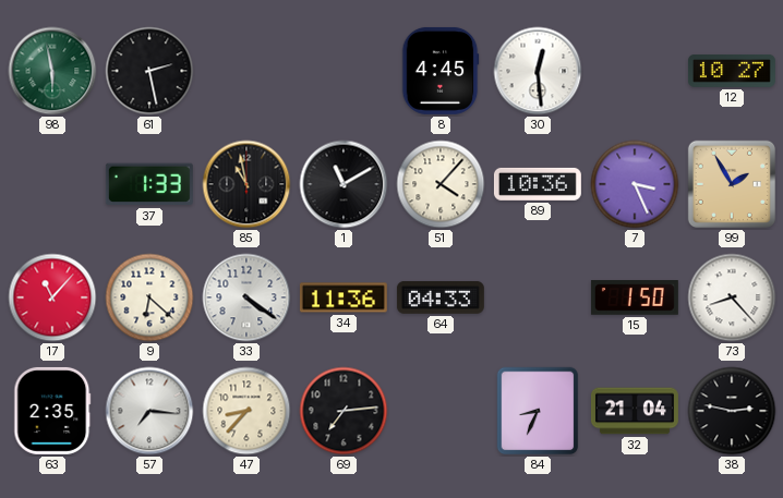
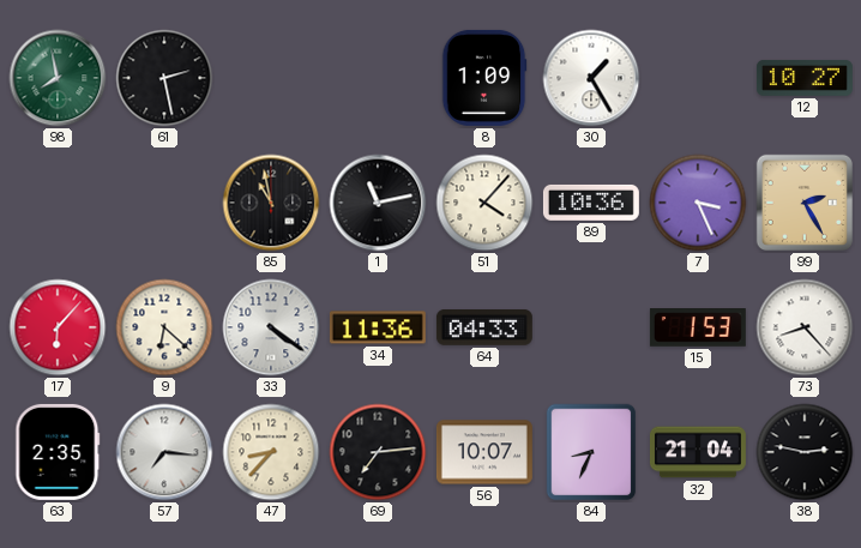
98: 5:58 -> 7:58
8: 4:45 -> 1:09
30: 12:29 -> 1:25
37: 1:33 -> none
1: 11:10 -> 11:13
99: 1:55 -> 2:25
17: 11:07 -> 6:07
15: 1:50 -> 1:53
56: none -> 10:07
